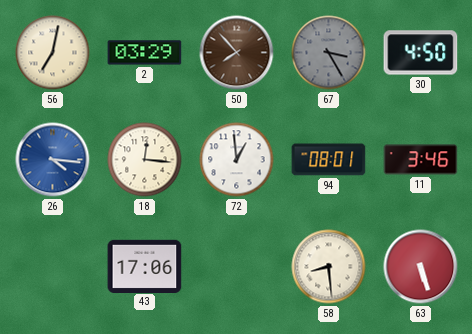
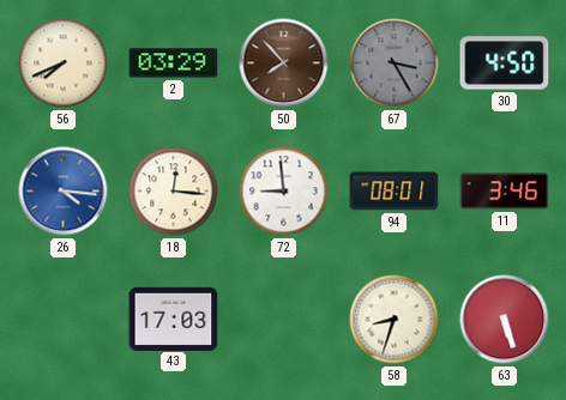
56: 7:02 -> 7:41
72: 12:59 -> 8:59
43: 17:06 -> 17:03
58: 8:29 -> 8:33
